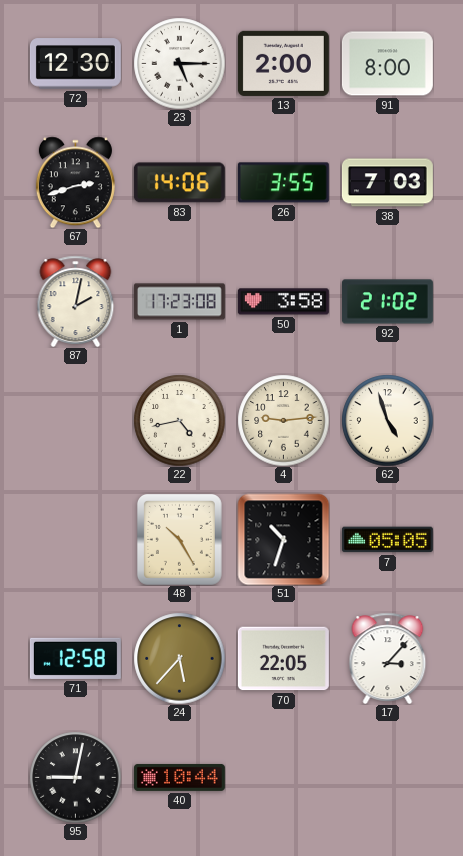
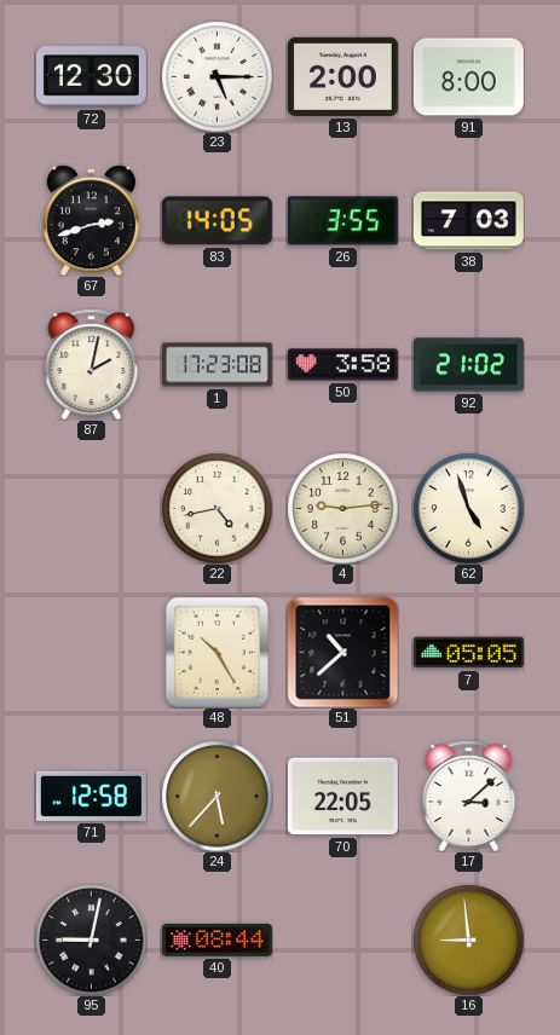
83: 14:06 -> 14:05
51: 10:33 -> 10:38
17: 3:07 -> 3:08
40: 10:44 -> 08:44
16: none -> 8:59
